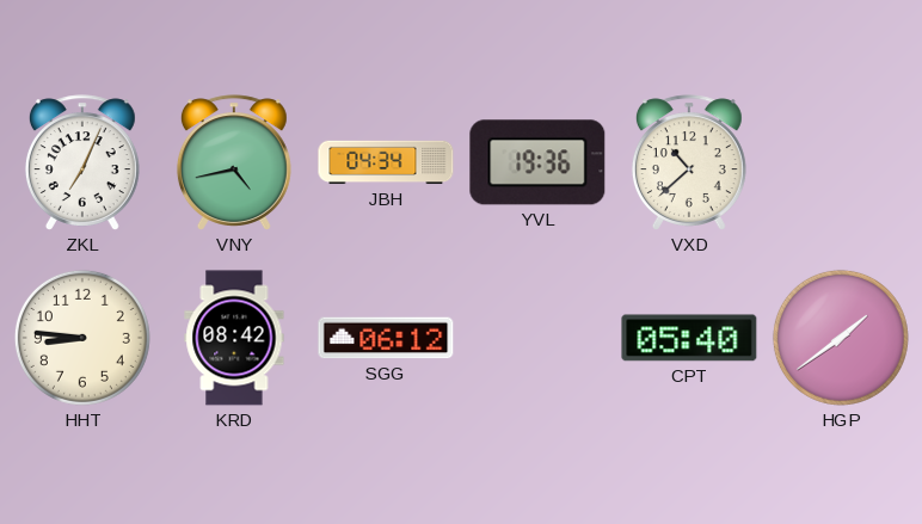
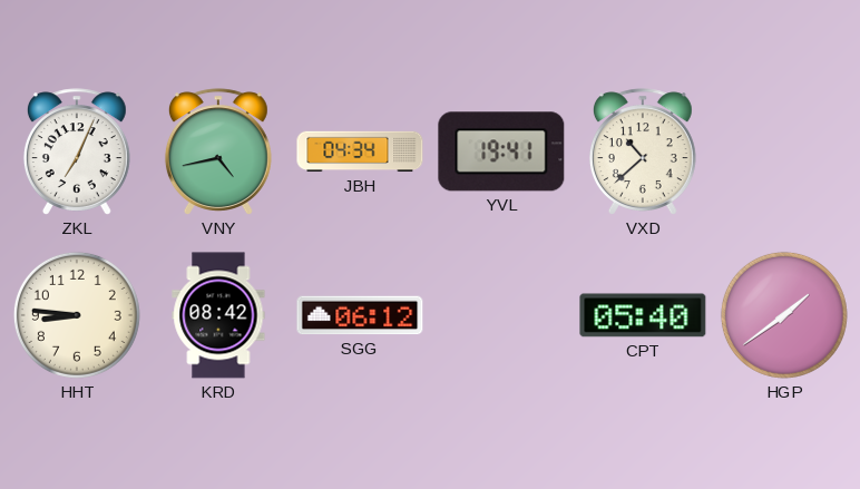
YVL: 19:36 -> 19:41
